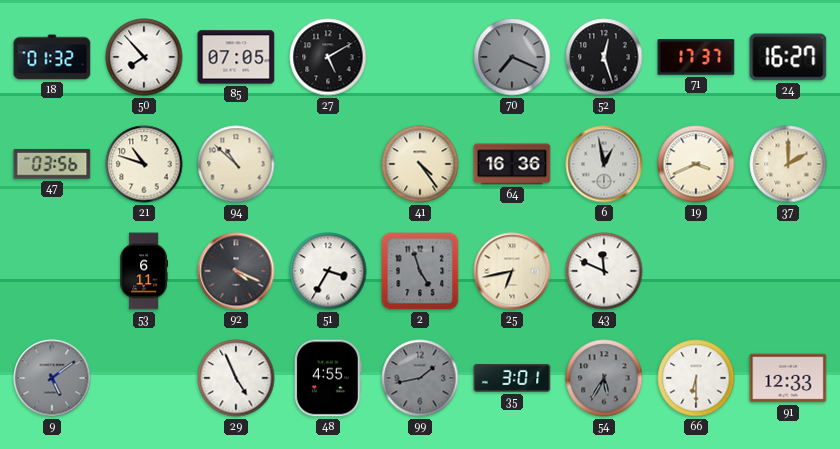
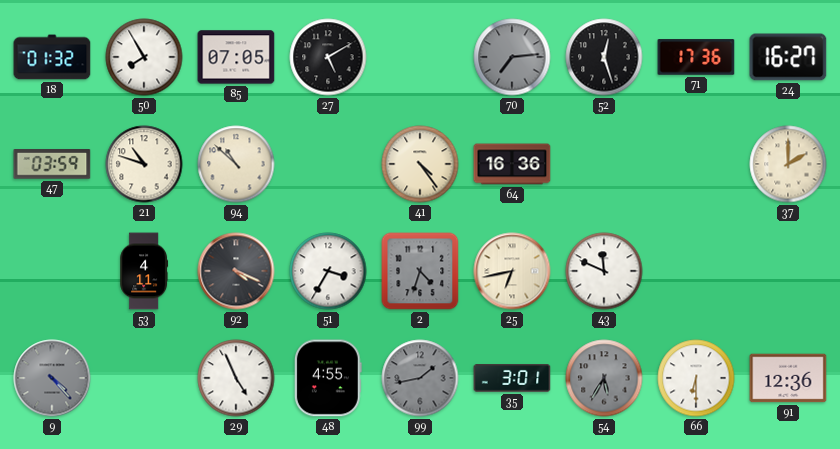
50: 7:53 -> 7:55
70: 7:19 -> 7:14
71: 17:37 -> 17:36
47: 03:56 -> 03:59
6: 12:58 -> none
19: 3:41 -> none
53: 6:11 -> 4:11
2: 4:57 -> 4:33
9: 5:09 -> 4:23
91: 12:33 -> 12:36
